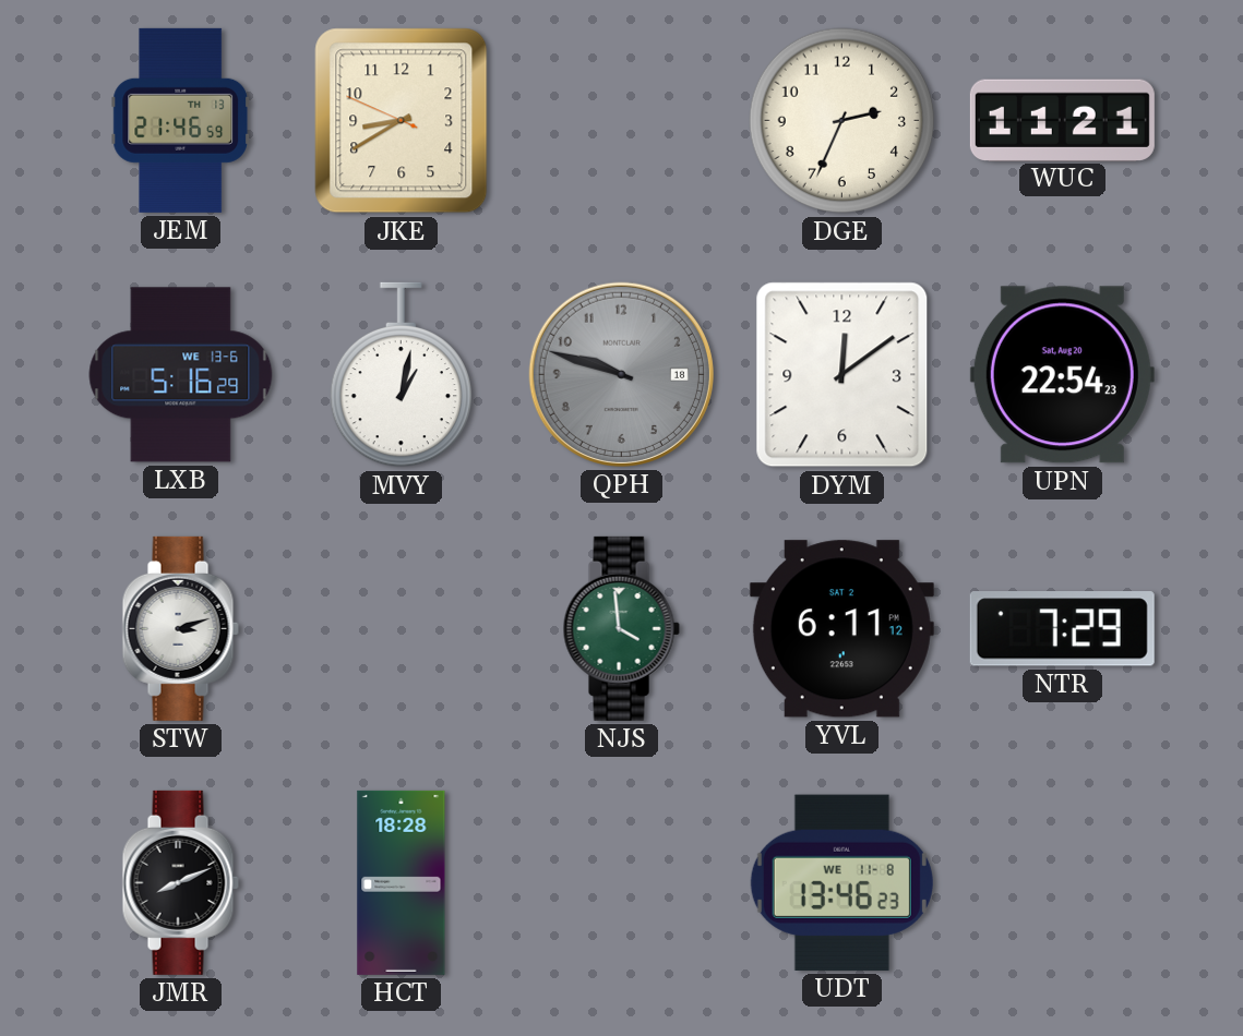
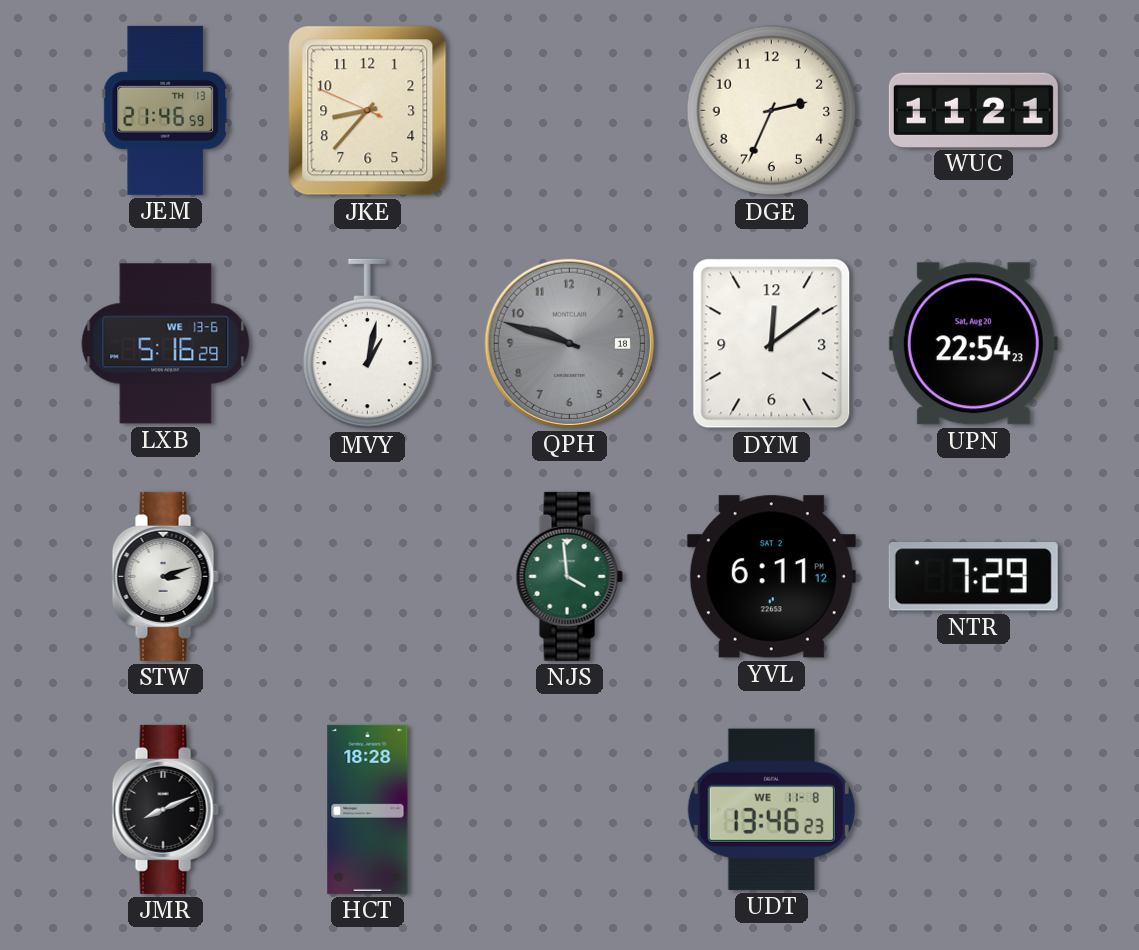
JKE: 8:39 -> 8:36
